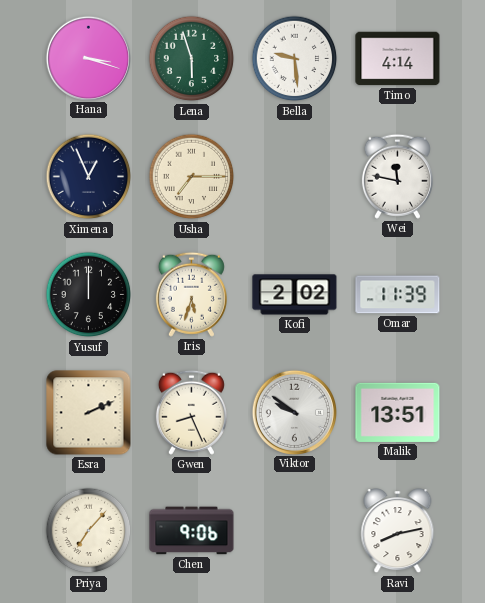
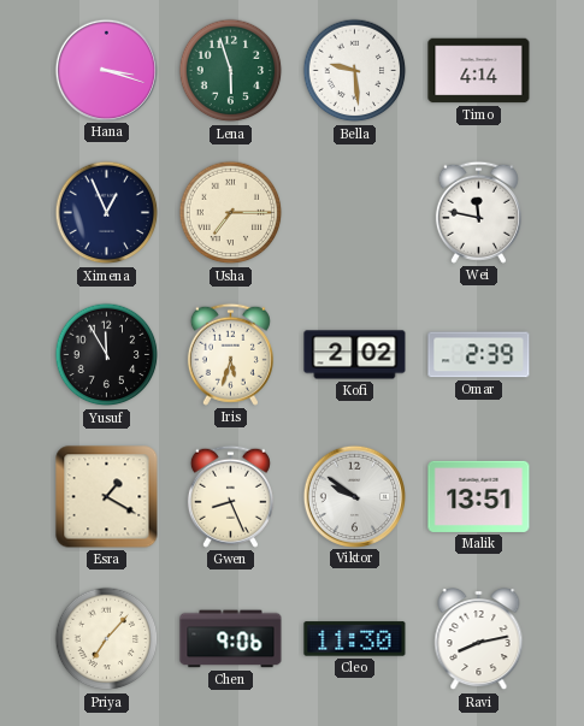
Yusuf: 12:00 -> 11:55
Omar: 11:39 -> 2:39
Esra: 2:11 -> 1:20
Cleo: none -> 11:30
